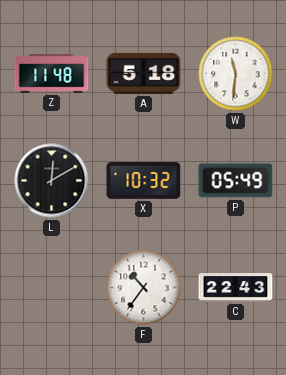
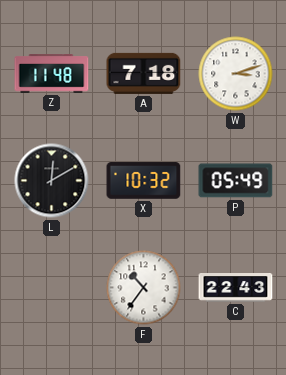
A: 5:18 -> 7:18
W: 11:31 -> 3:12
